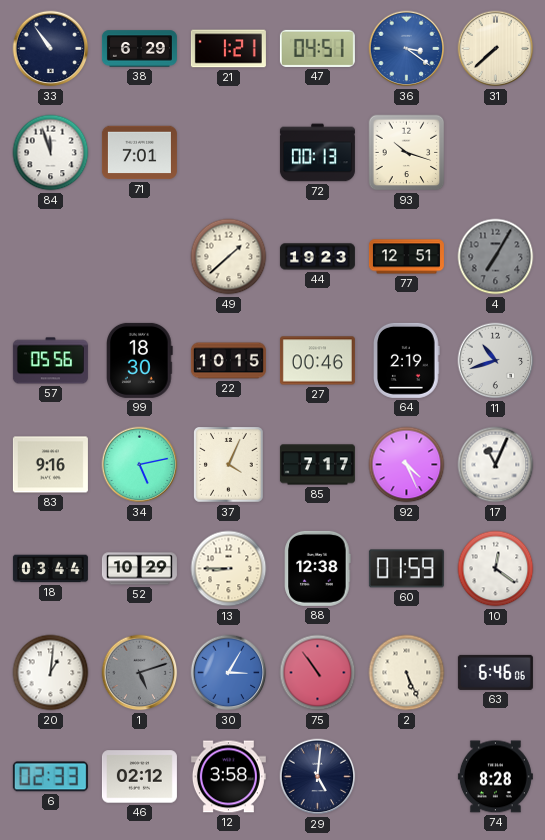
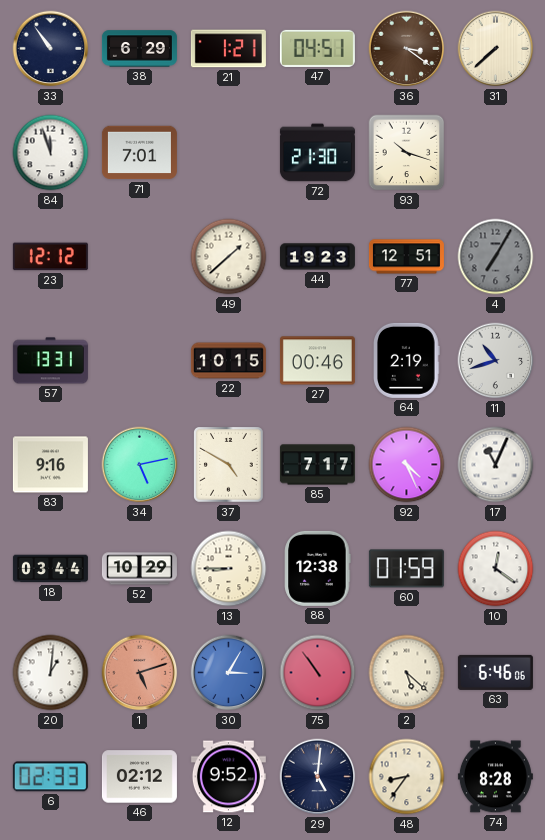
36 dial: blue -> brown
72: 00:13 -> 21:30
23: none -> 12:12
57: 05:56 -> 13:31
99: 18:30 -> none
37: 4:04 -> 4:50
1 dial: grey -> salmon
2: 5:26 -> 5:22
12: 3:58 -> 9:52
48: none -> 8:36
